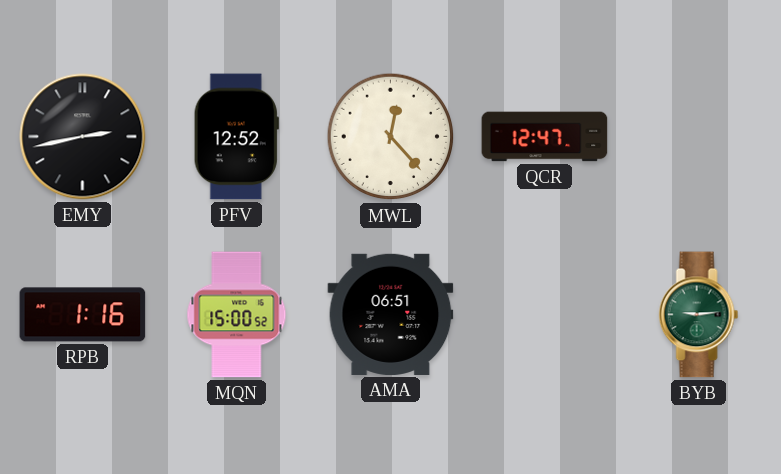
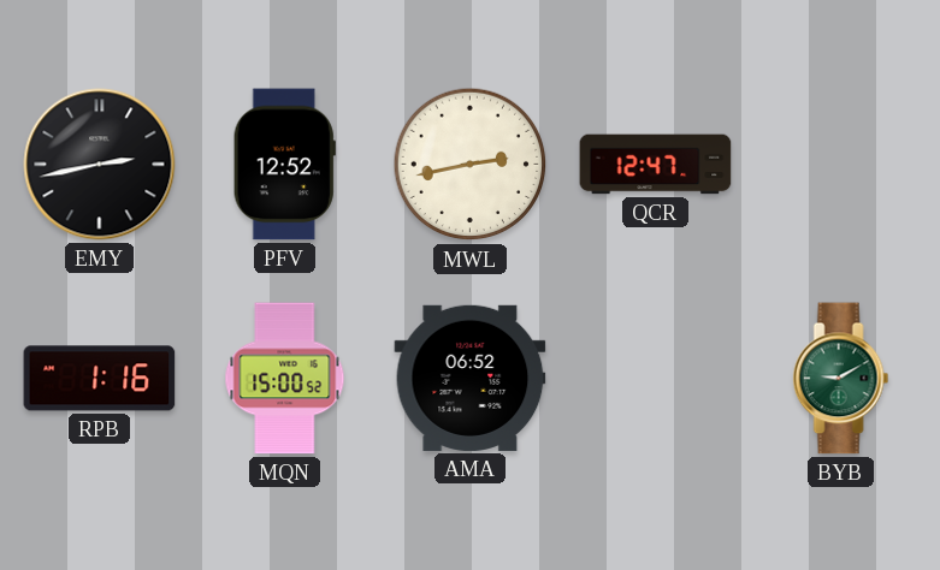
MWL: 12:23 -> 2:43
AMA: 06:51 -> 06:52
BYB: 9:14 -> 9:10
